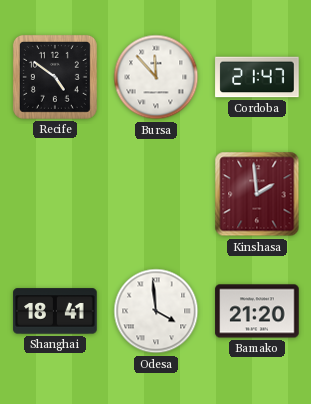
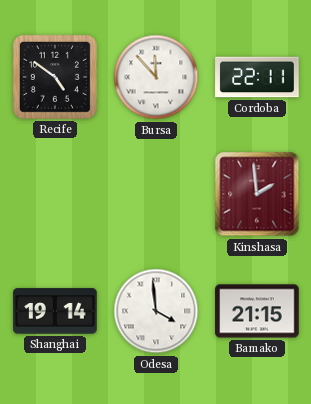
Cordoba: 21:47 -> 22:11
Shanghai: 18:41 -> 19:14
Bamako: 21:20 -> 21:15
